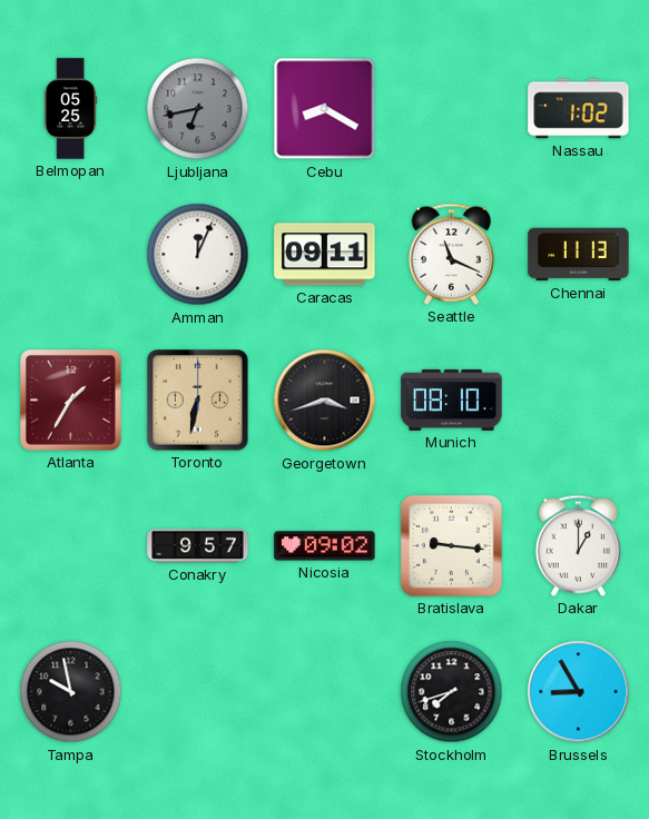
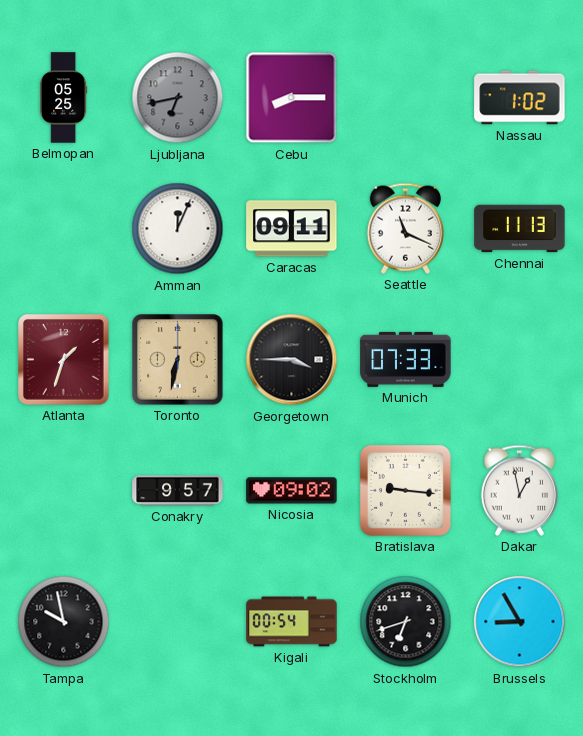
Cebu: 8:20 -> 8:15
Atlanta: 1:35 -> 1:33
Georgetown: 3:42 -> 3:45
Munich: 08:10 -> 07:33
Dakar: 1:00 -> 12:58
Kigali: none -> 00:54
Stockholm: 7:42 -> 6:42
